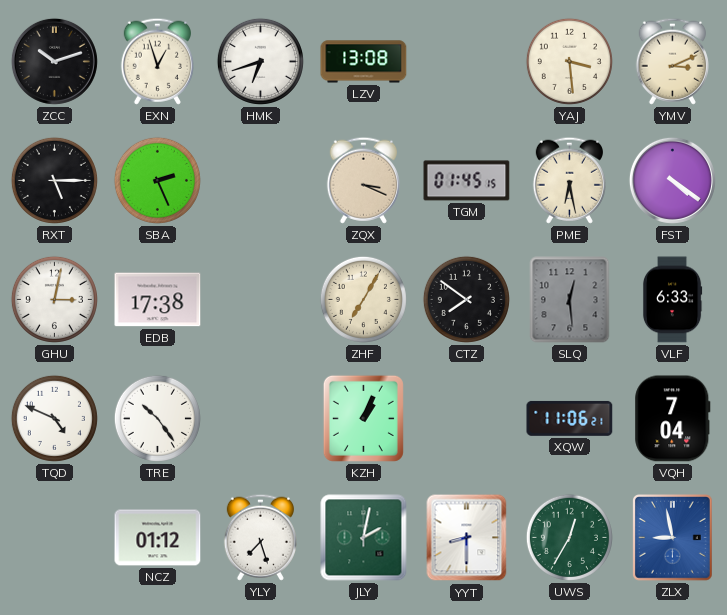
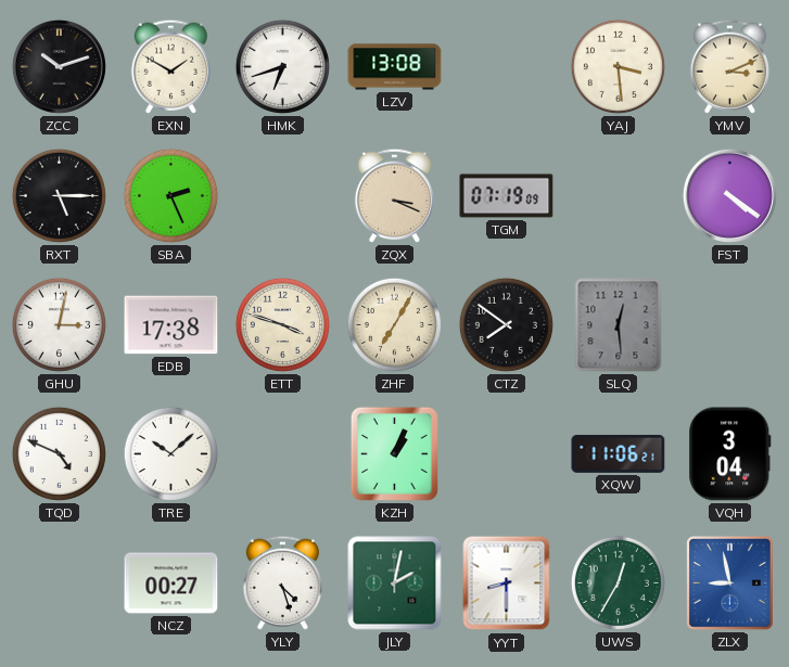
EXN: 12:57 -> 1:50
TGM: 01:45 -> 07:19
PME: 6:28 -> none
ETT: none -> 3:48
VLF: 6:33 -> none
TRE: 10:24 -> 10:08
VQH: 7:04 -> 3:04
NCZ: 01:12 -> 00:27
YLY: 7:27 -> 4:27
